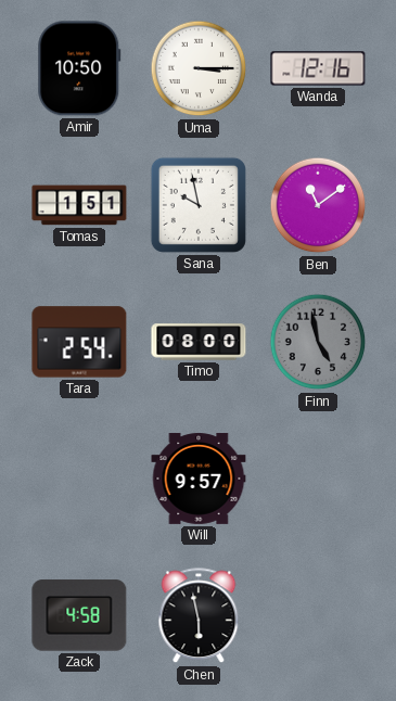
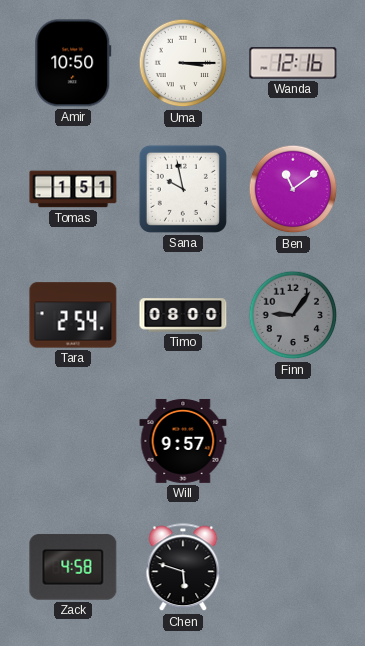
Finn: 4:58 -> 9:06
Chen: 5:58 -> 5:48
